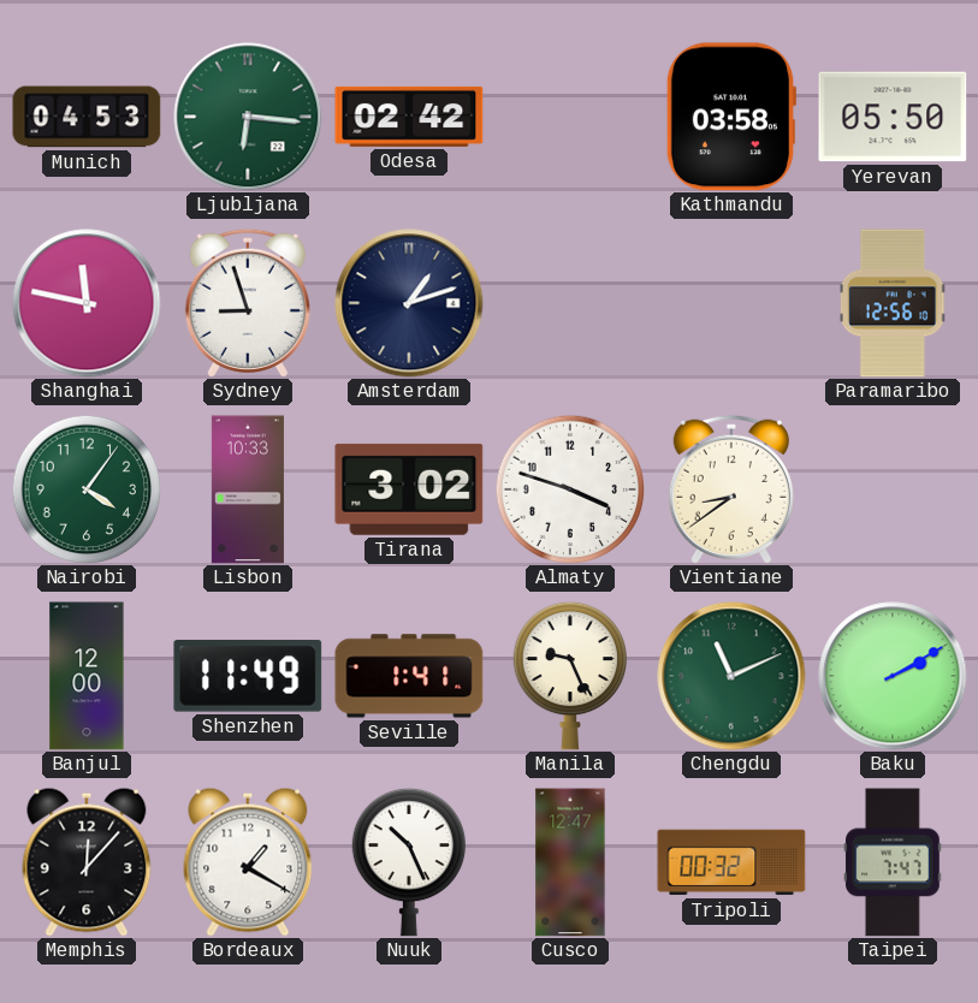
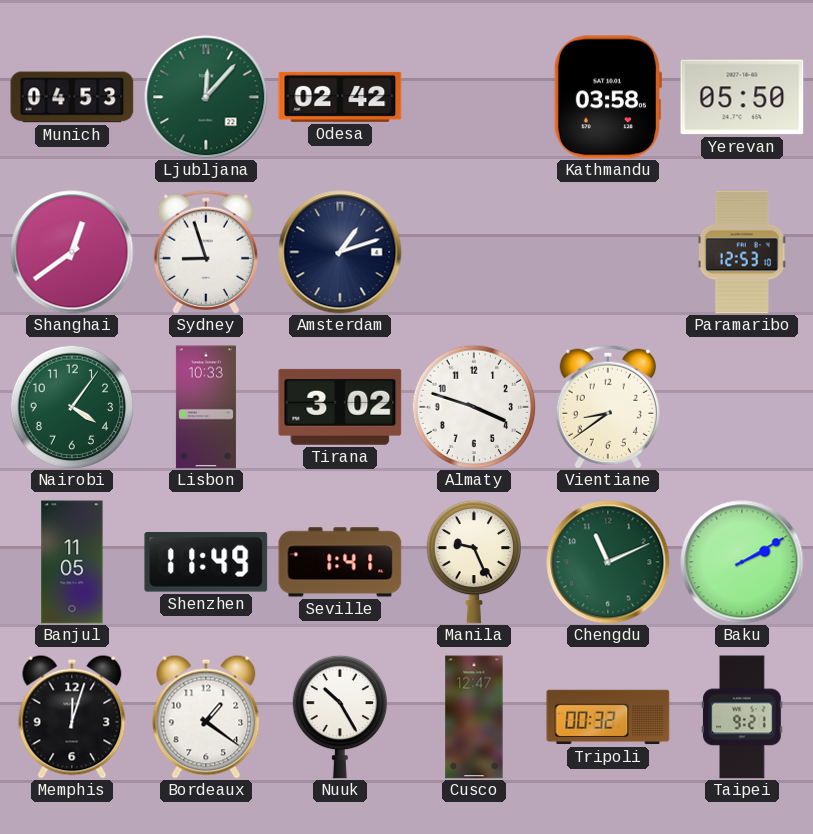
Ljubljana: 6:16 -> 12:07
Shanghai: 11:47 -> 12:39
Paramaribo: 12:56 -> 12:53
Banjul: 12:00 -> 11:05
Memphis: 12:07 -> 12:03
Bordeaux: 1:20 -> 1:21
Nuuk: 10:26 -> 10:25
Taipei: 7:47 -> 9:21
